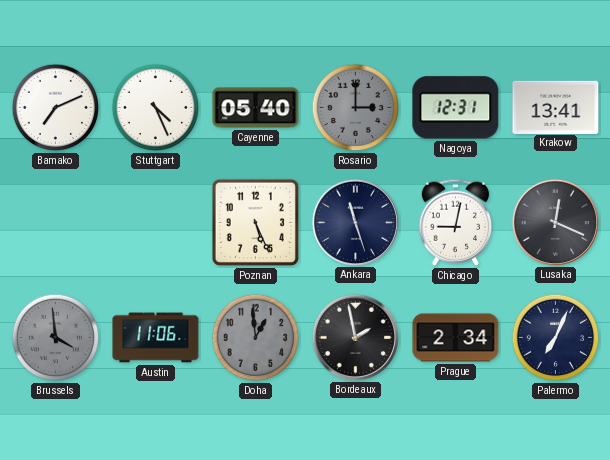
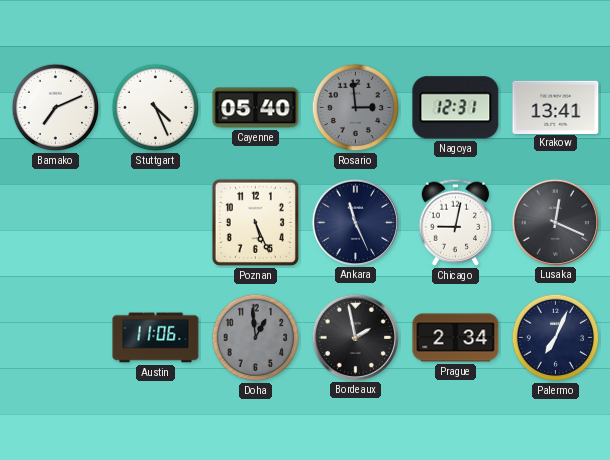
Rosario: 3:00 -> 2:59
Ankara: 11:27 -> 11:26
Brussels: 3:59 -> none
